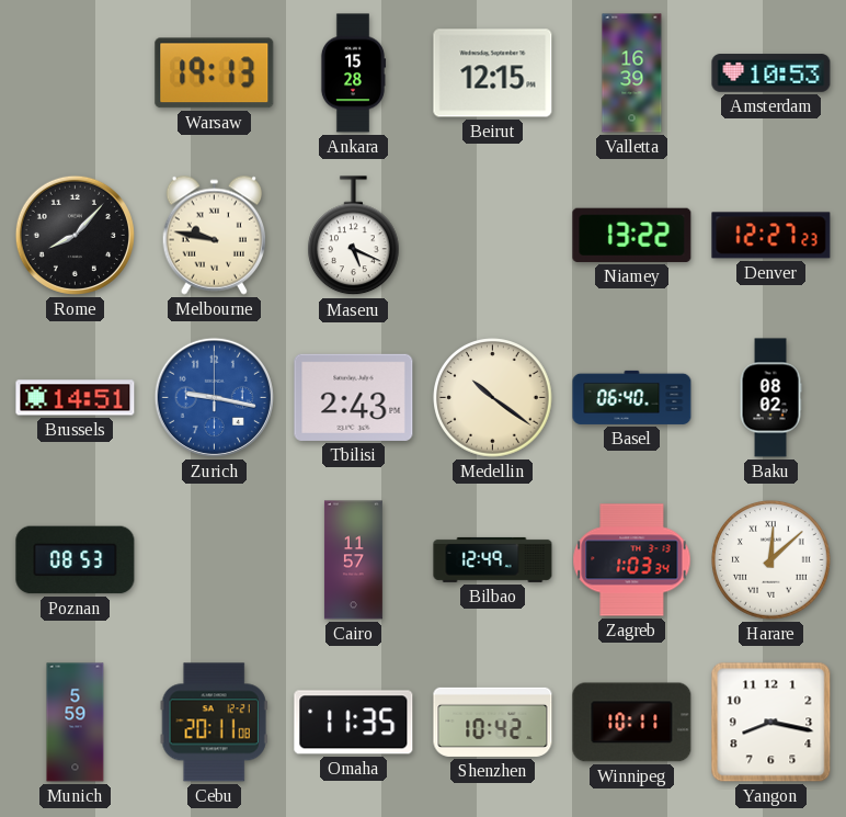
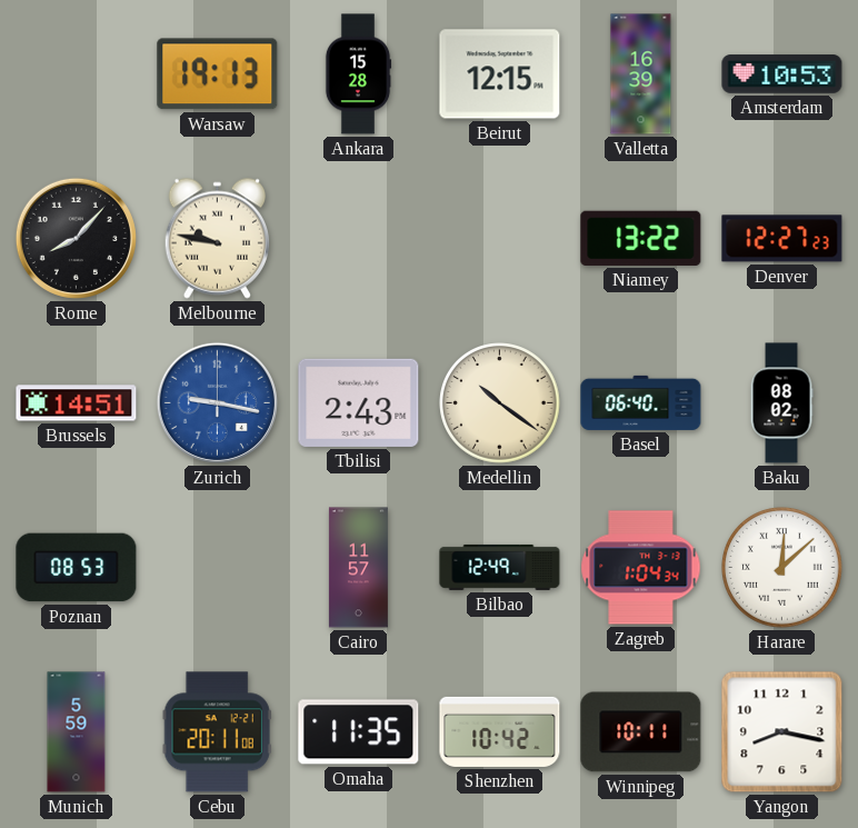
Maseru: 5:19 -> none
Zagreb: 1:03 -> 1:04
